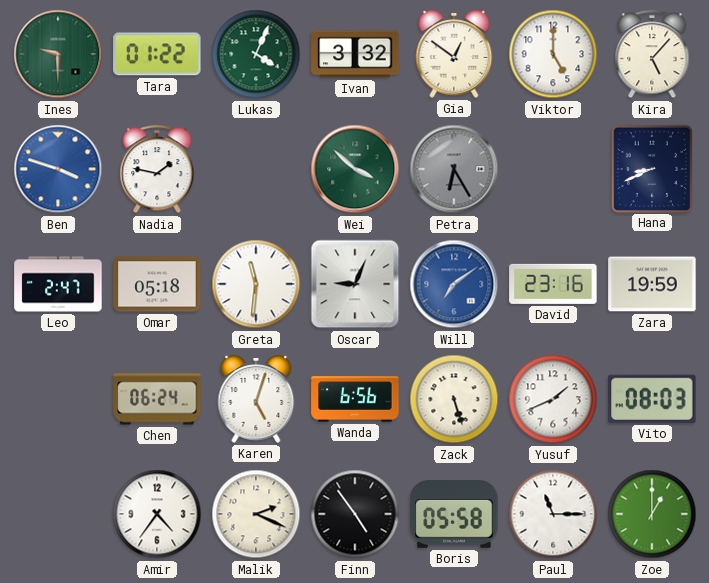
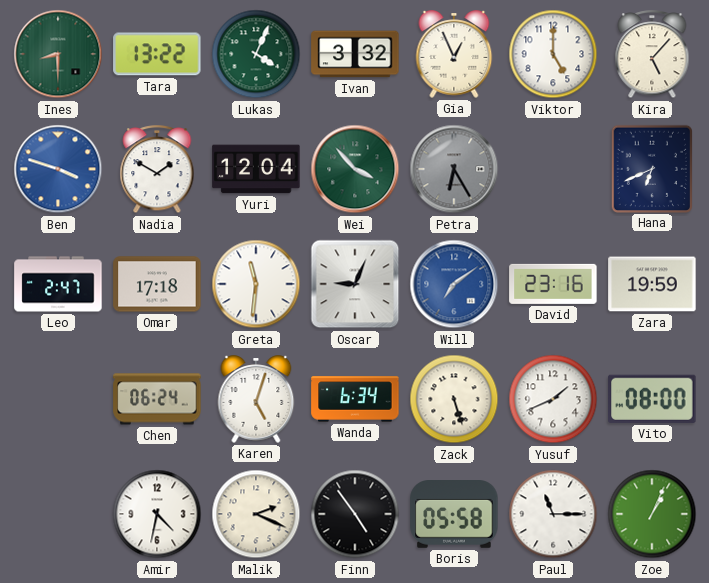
Ines: 9:30 -> 8:30
Tara: 01:22 -> 13:22
Gia: 12:51 -> 12:56
Nadia: 1:47 -> 1:50
Yuri: none -> 12:04
Wei: 3:52 -> 3:53
Hana: 8:41 -> 6:41
Omar: 05:18 -> 17:18
Wanda: 6:56 -> 6:34
Vito: 08:03 -> 08:00
Amir: 4:36 -> 4:32
Zoe: 1:00 -> 1:04
